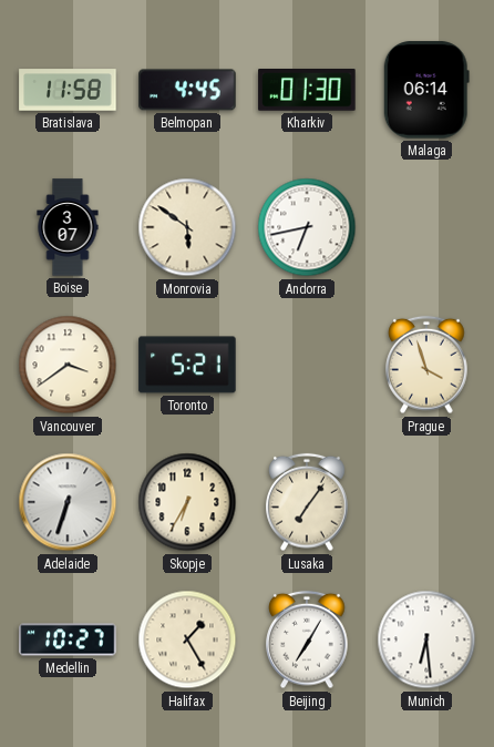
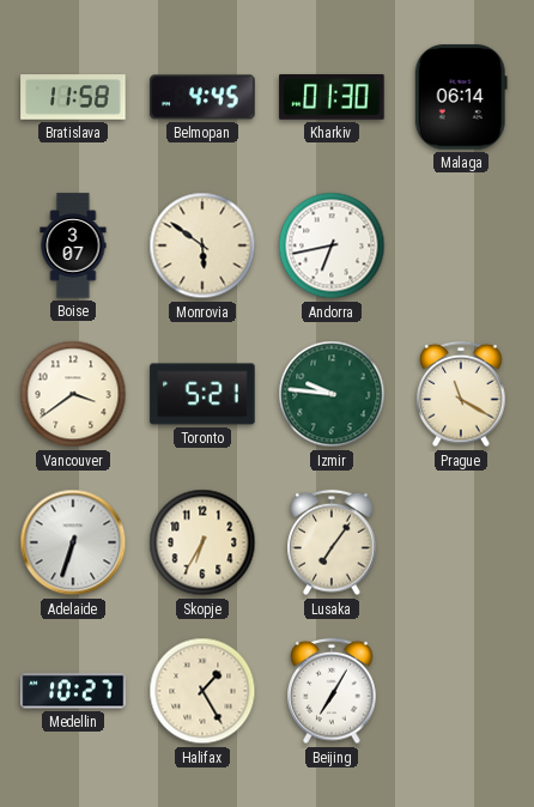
Izmir: none -> 9:46
Prague: 3:57 -> 11:20
Munich: 6:29 -> none
